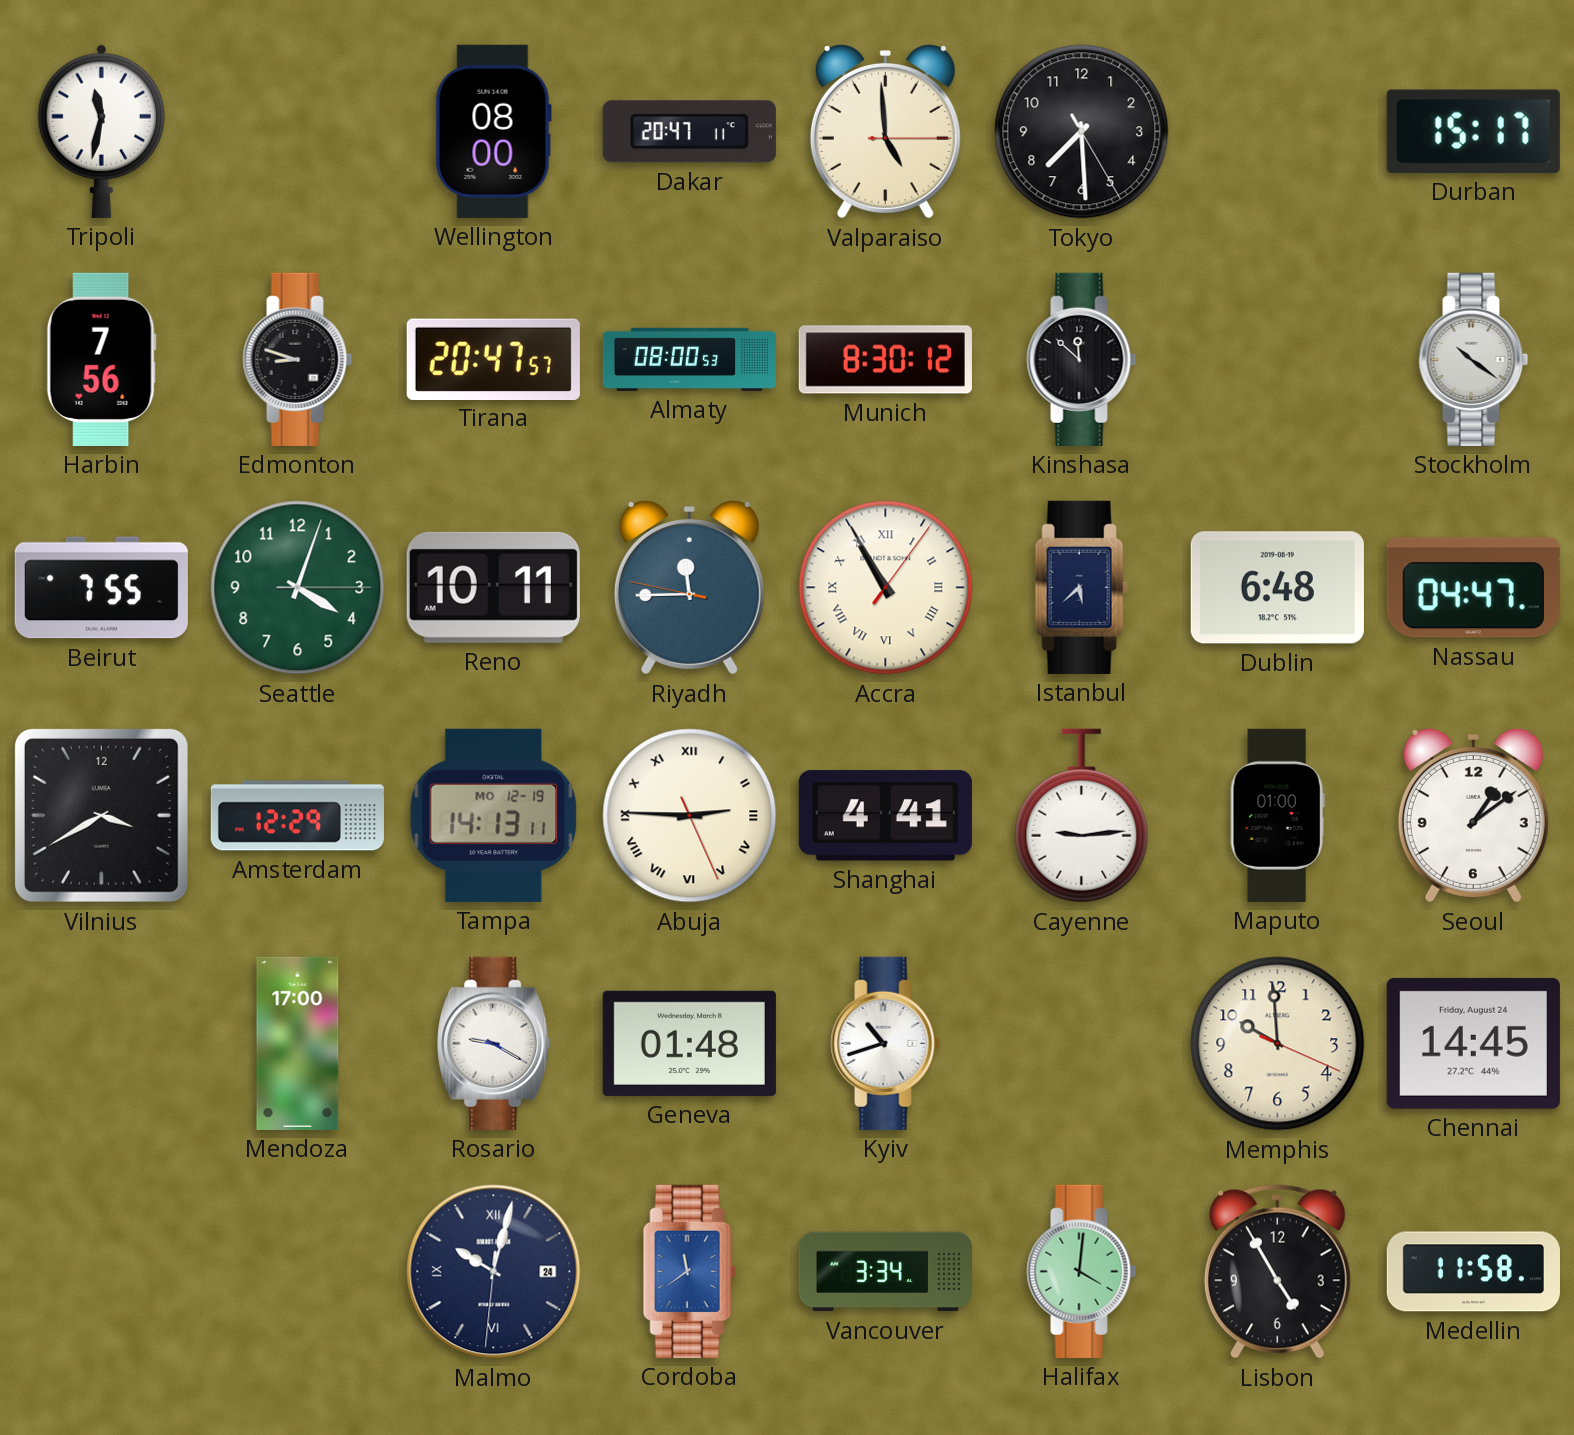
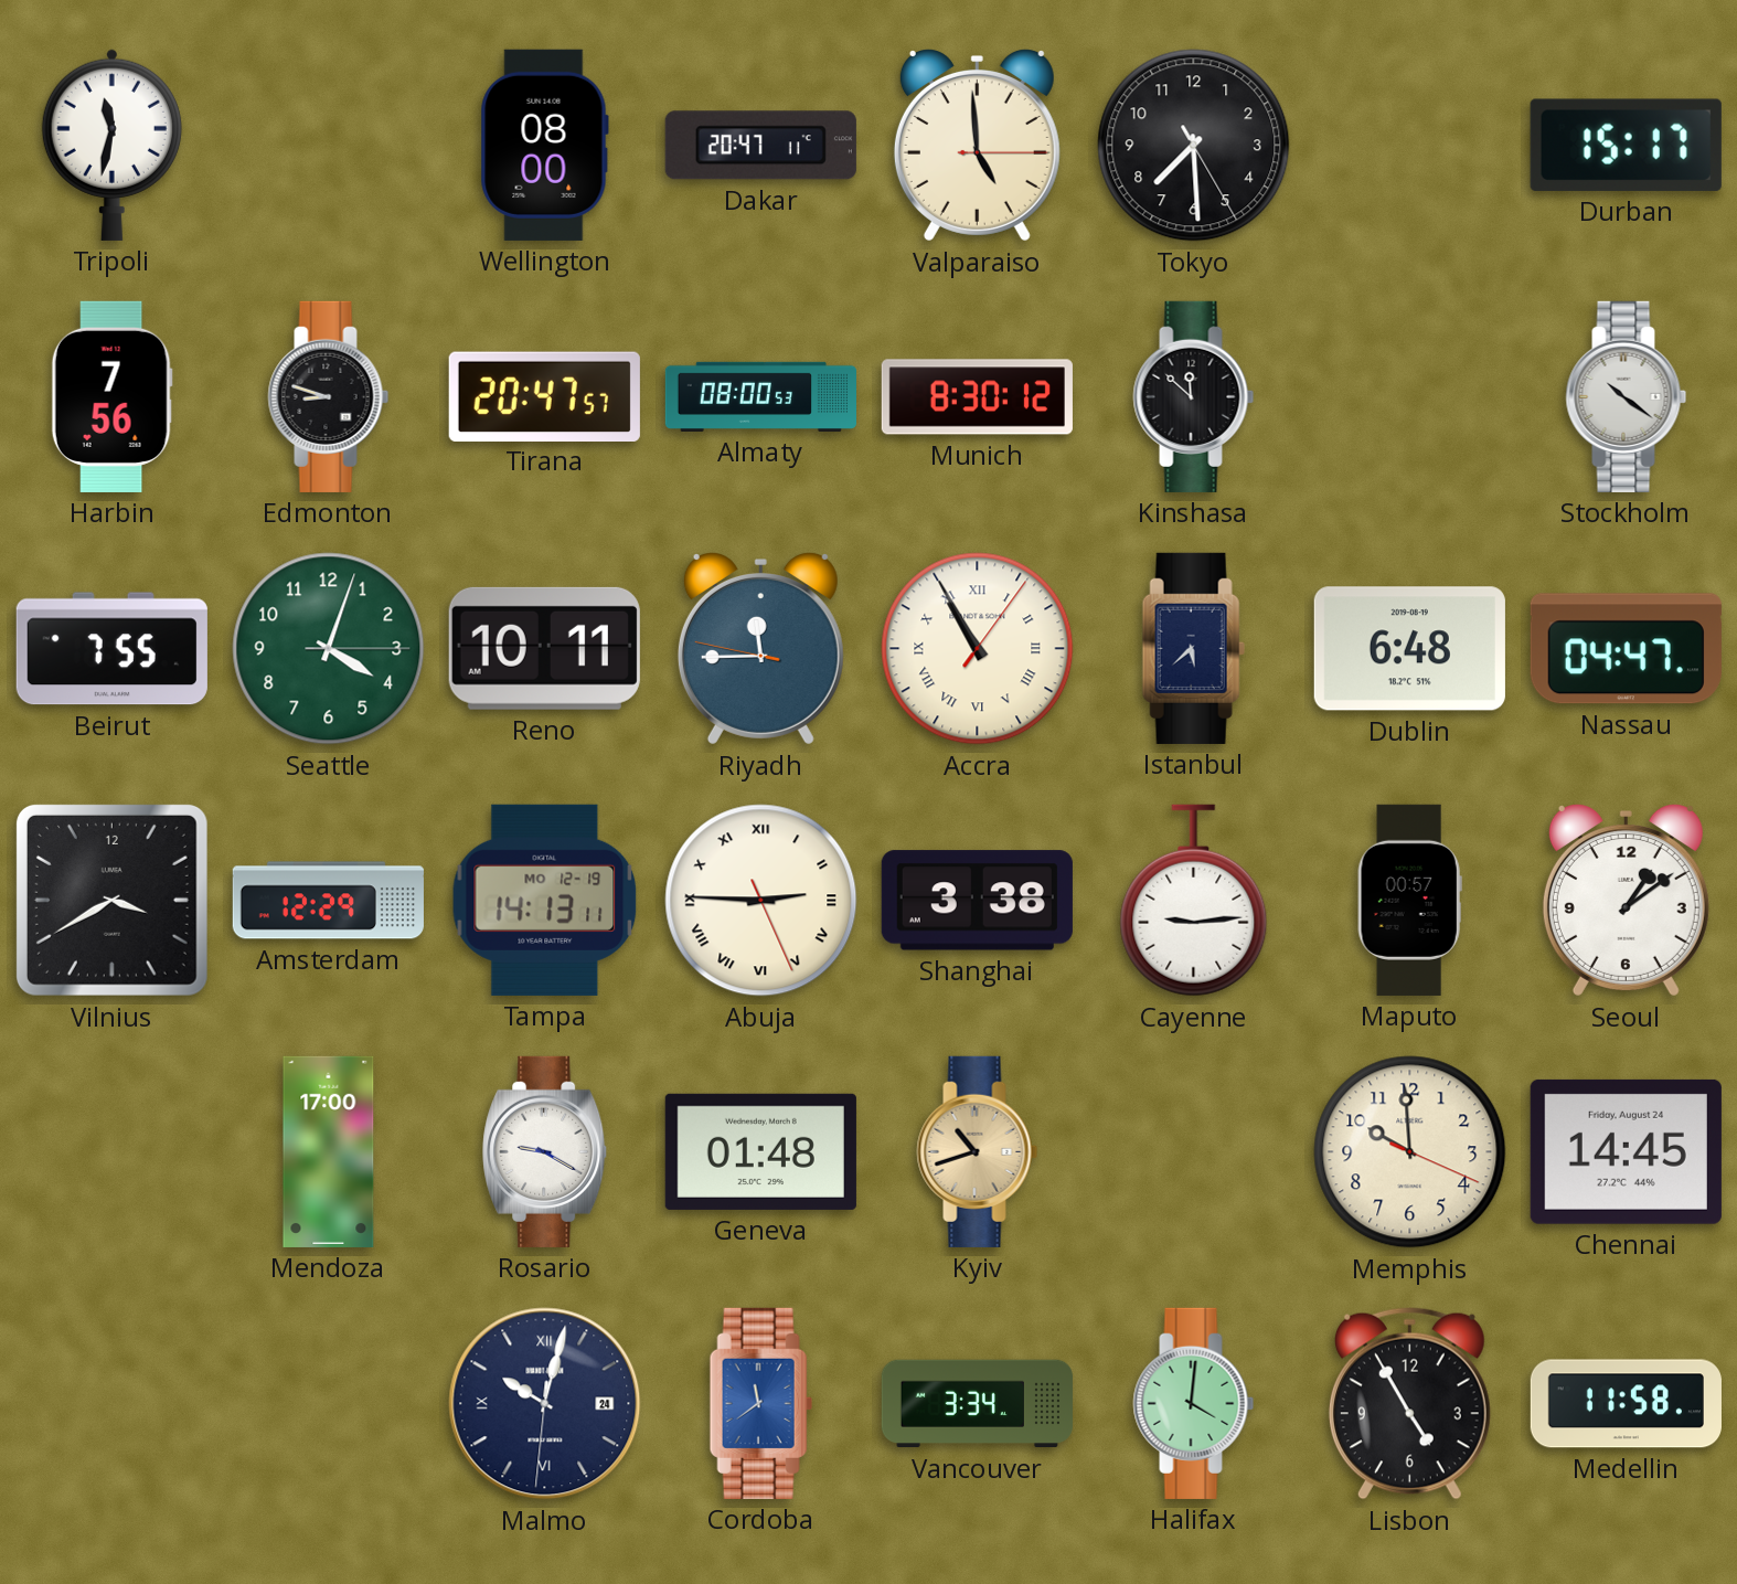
Shanghai: 4:41 -> 3:38
Maputo: 01:00 -> 00:57
Kyiv dial: white -> champagne
